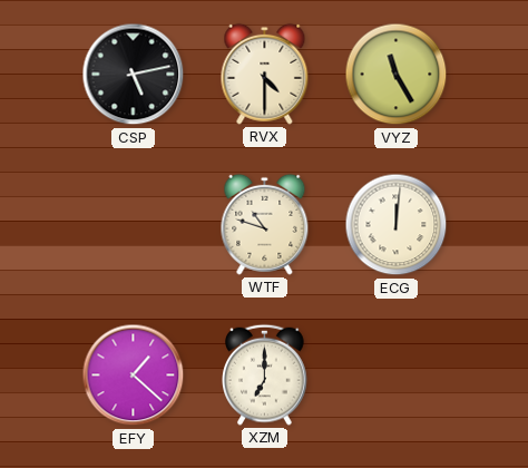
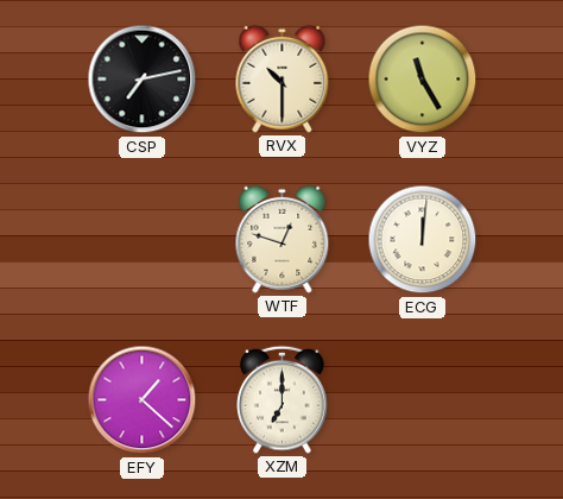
CSP: 5:13 -> 7:13
RVX: 4:30 -> 10:30
WTF: 10:48 -> 12:48
